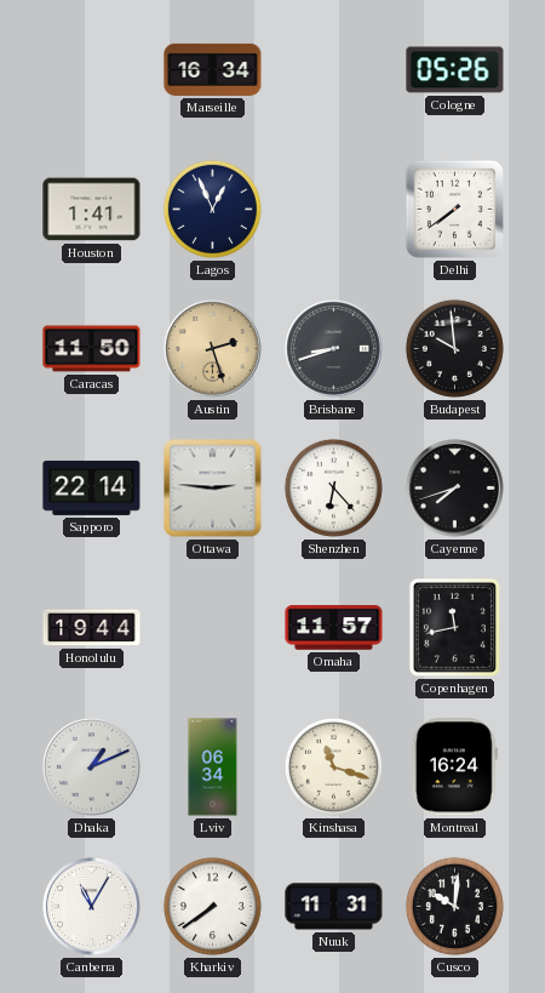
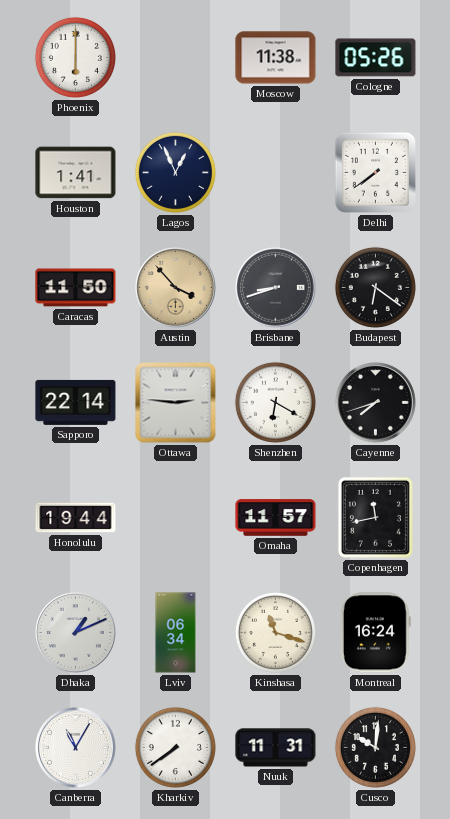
Phoenix: none -> 6:00
Marseille: 16:34 -> none
Moscow: none -> 11:38
Austin: 2:27 -> 3:53
Budapest: 9:59 -> 6:21
Shenzhen: 6:23 -> 6:20
